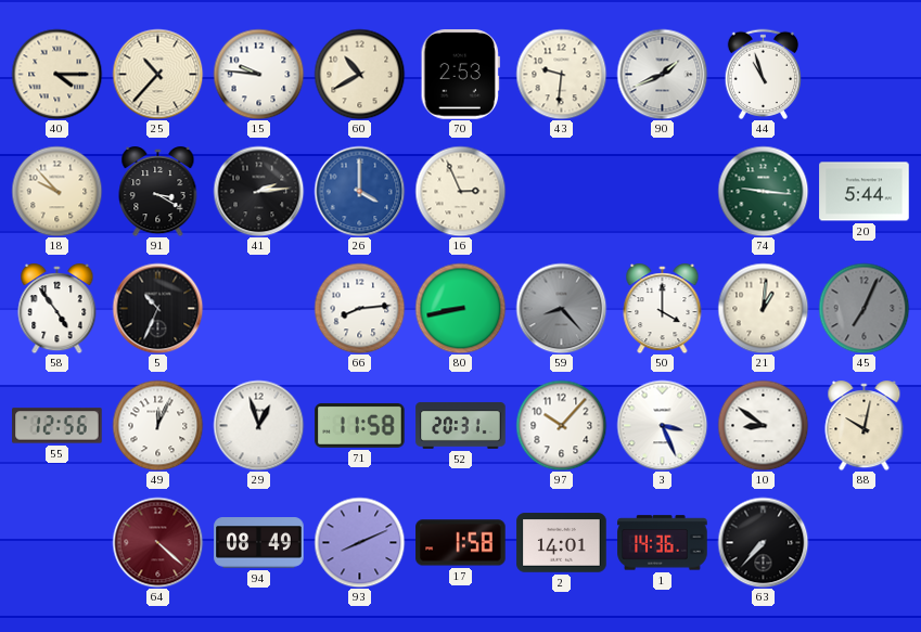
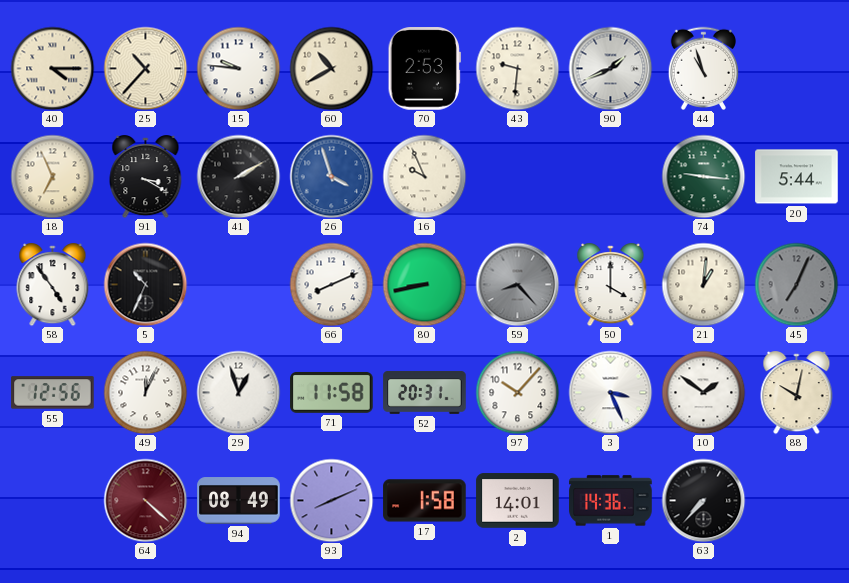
18: 9:53 -> 6:56
41: 2:14 -> 2:10
26: 4:00 -> 3:57
16: 2:56 -> 9:56
66: 8:14 -> 8:11
10: 8:51 -> 1:51
